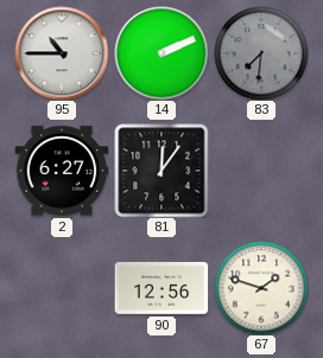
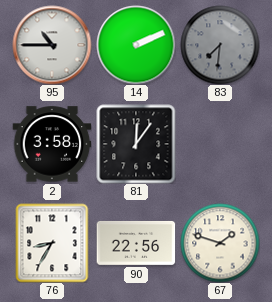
2: 6:27 -> 3:58
76: none -> 8:35
90: 12:56 -> 22:56
